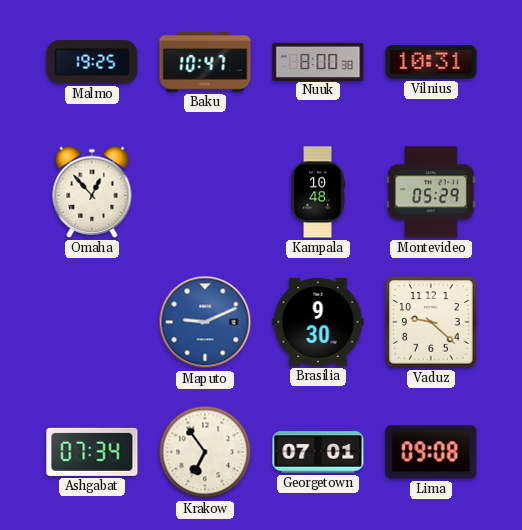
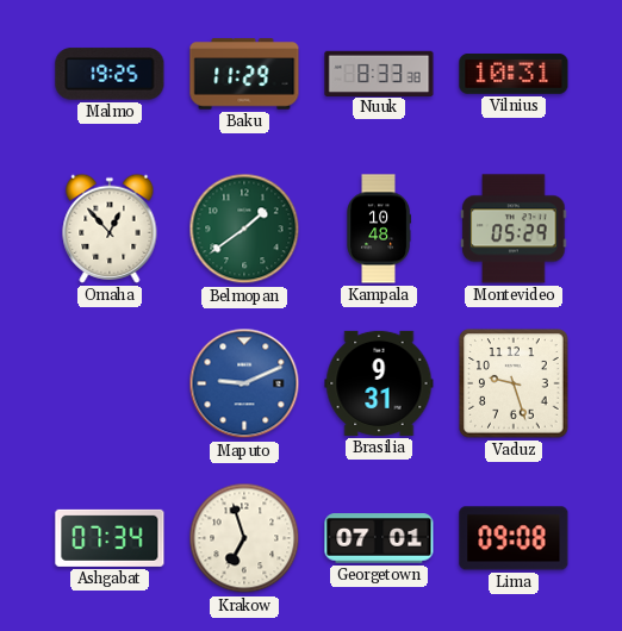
Baku: 10:47 -> 11:29
Nuuk: 8:00 -> 8:33
Belmopan: none -> 1:39
Brasilia: 9:30 -> 9:31
Vaduz: 9:22 -> 9:27
Krakow: 6:54 -> 6:57
